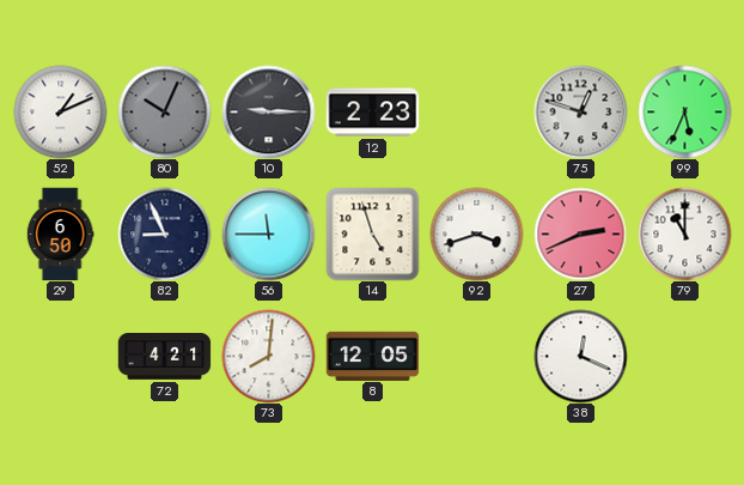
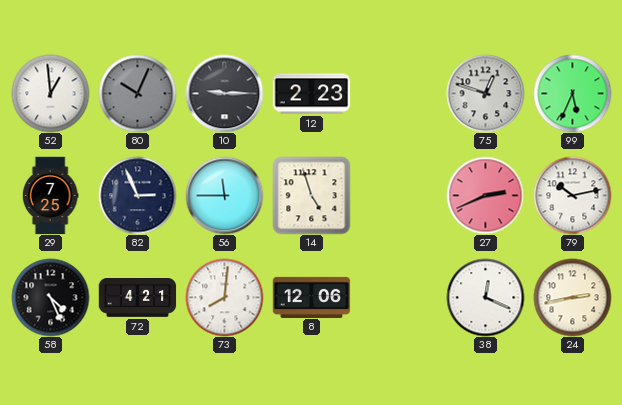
52: 1:11 -> 12:59
29: 6:50 -> 7:25
82: 8:56 -> 2:56
92: 3:42 -> none
79: 11:00 -> 10:13
58: none -> 4:26
8: 12:05 -> 12:06
24: none -> 2:43
